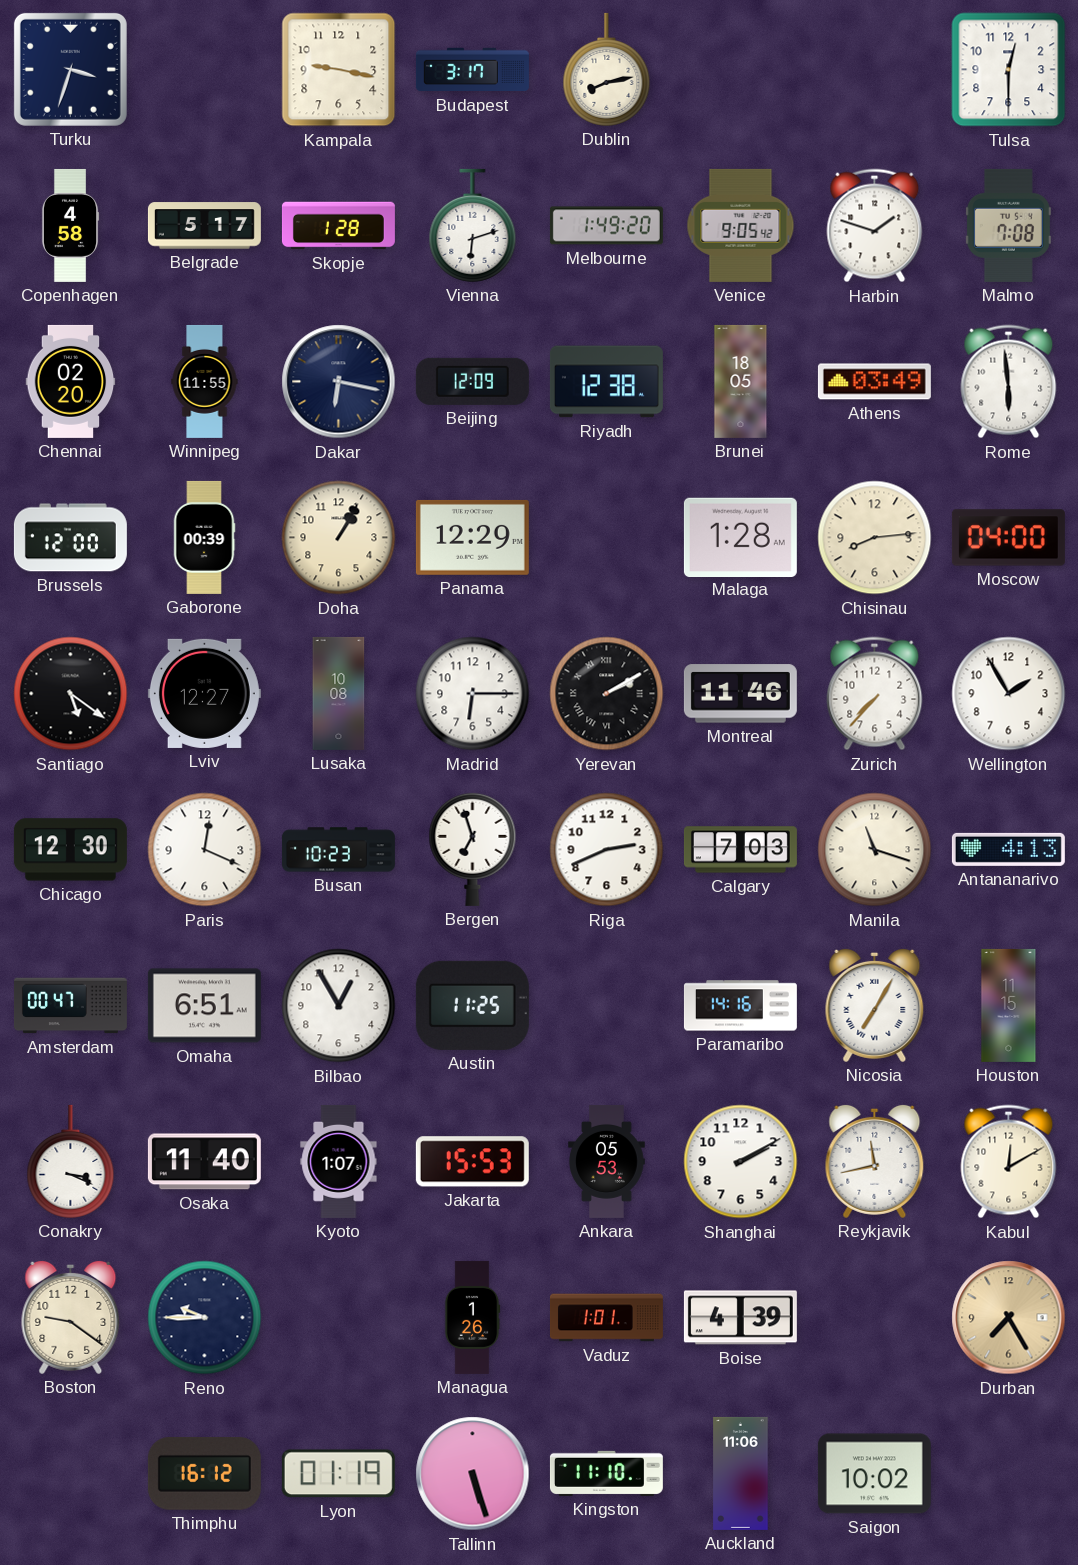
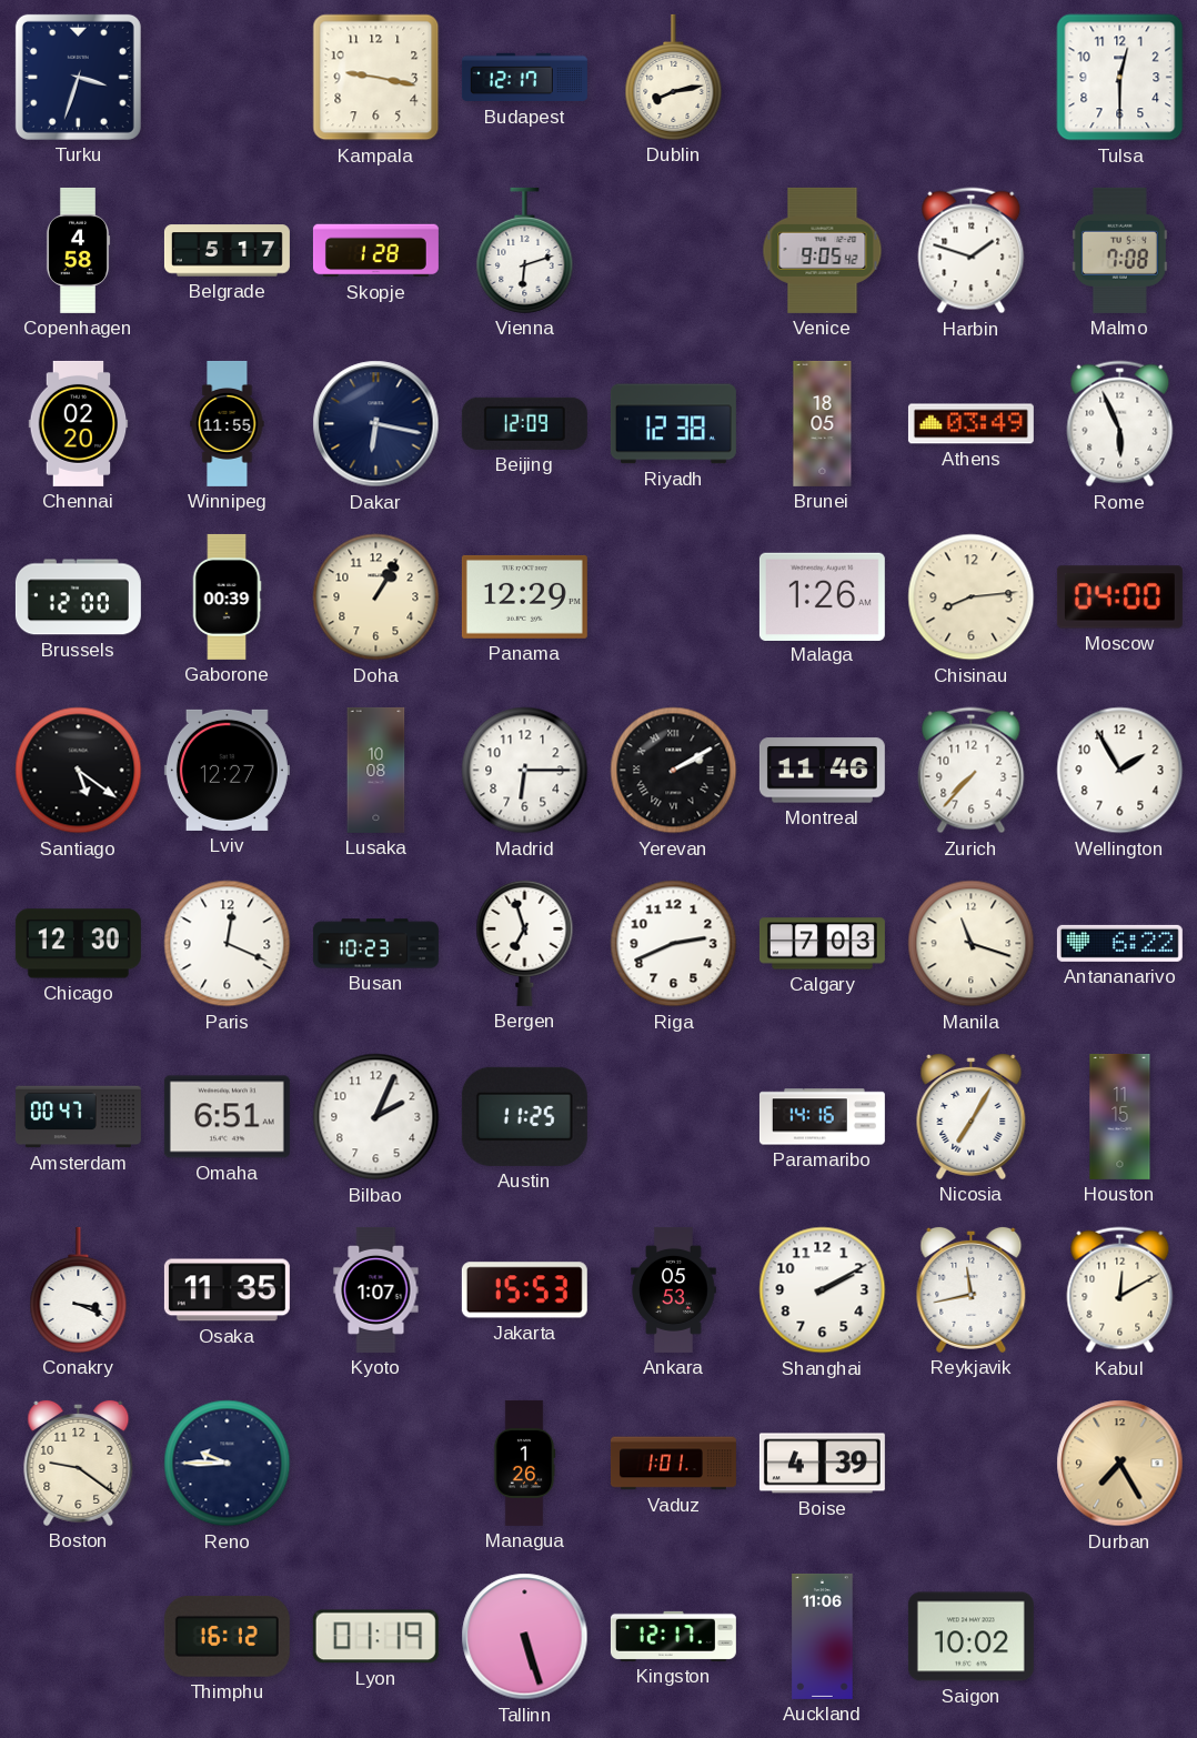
Budapest: 3:17 -> 12:17
Melbourne: 1:49 -> none
Rome: 5:59 -> 5:56
Malaga: 1:28 -> 1:26
Antananarivo: 4:13 -> 6:22
Bilbao: 12:55 -> 2:04
Osaka: 11:40 -> 11:35
Kingston: 11:10 -> 12:17
